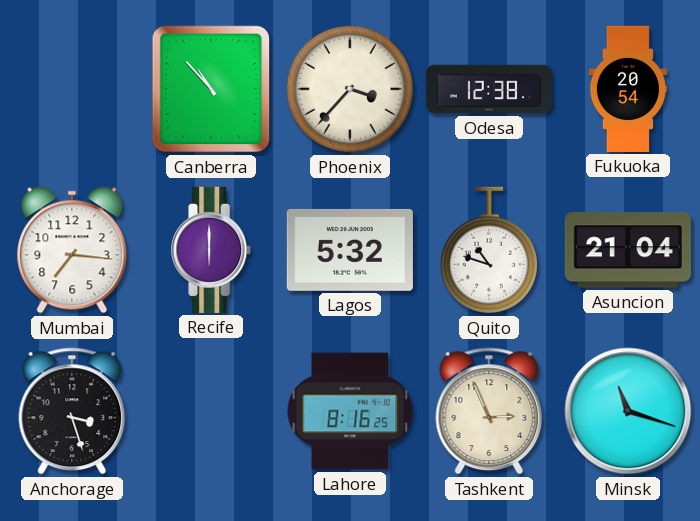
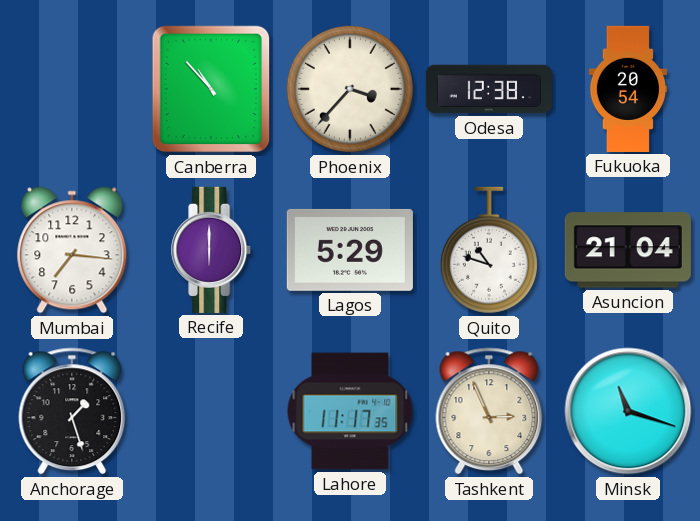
Lagos: 5:32 -> 5:29
Anchorage: 3:27 -> 1:27
Lahore: 8:16 -> 11:17
